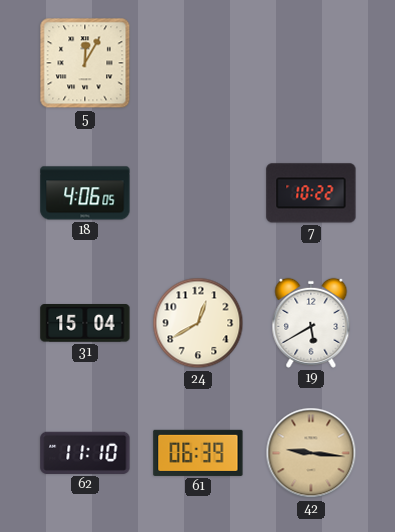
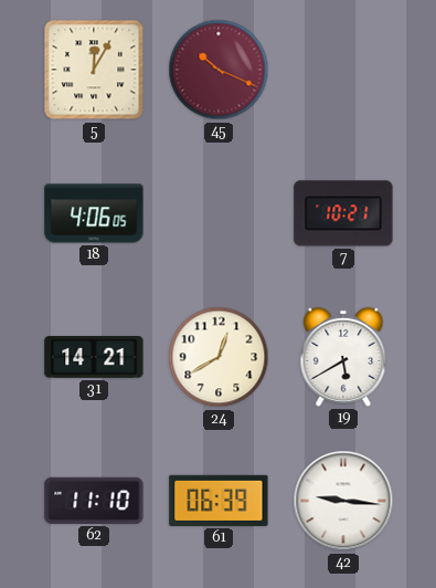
45: none -> 10:19
7: 10:22 -> 10:21
31: 15:04 -> 14:21
42 dial: champagne -> white
